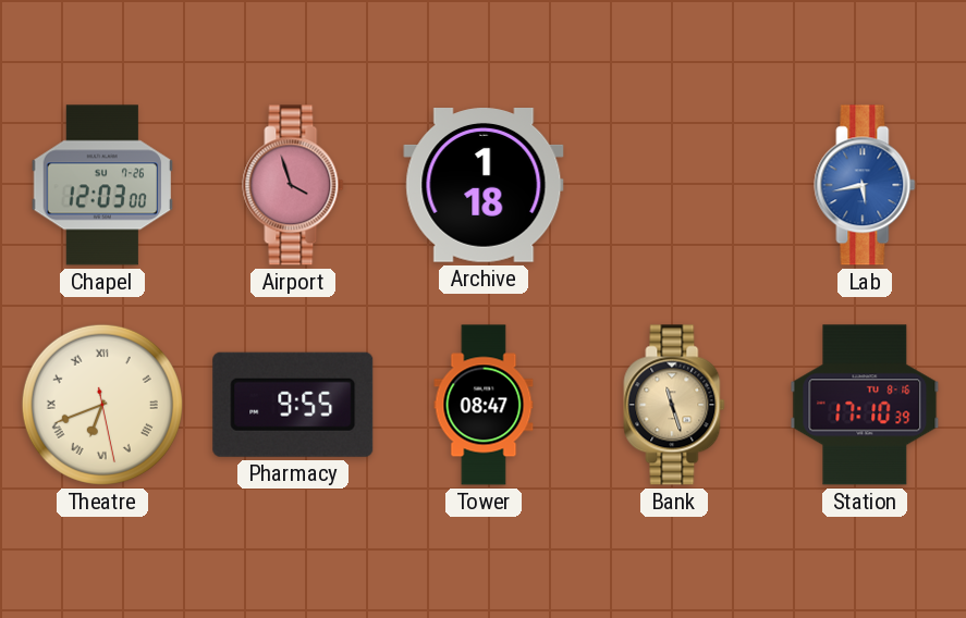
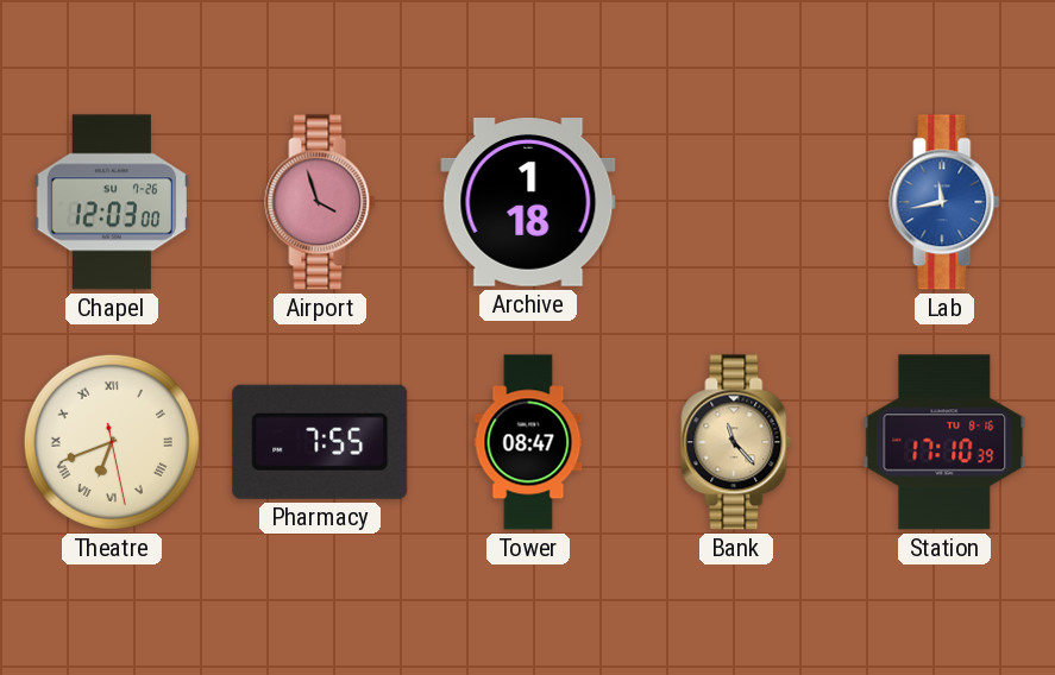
Lab: 5:43 -> 11:43
Pharmacy: 9:55 -> 7:55
Bank: 11:27 -> 11:23
